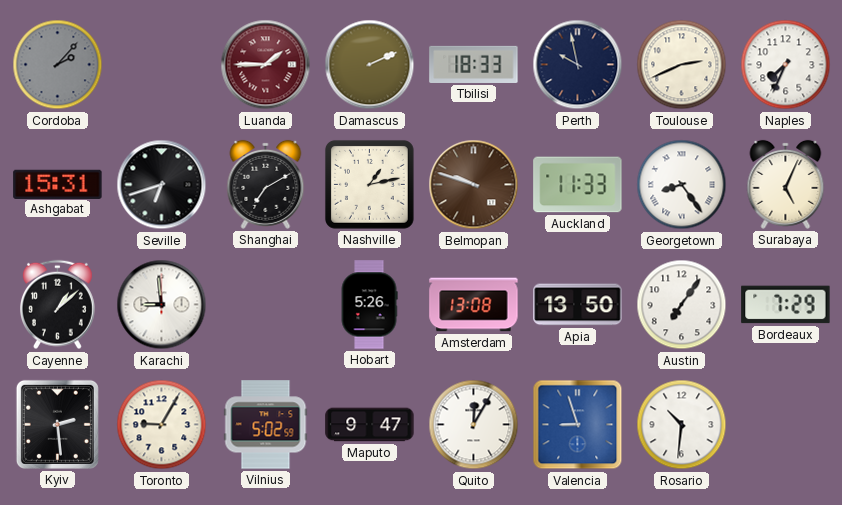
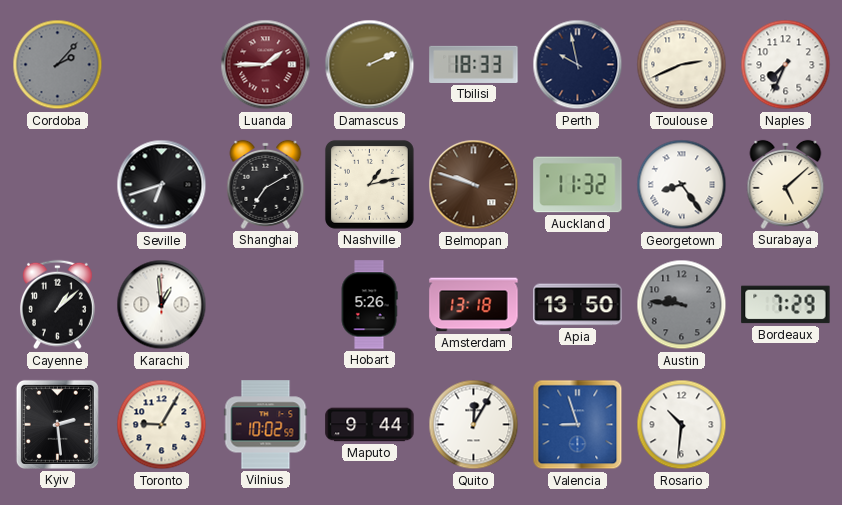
Ashgabat: 15:31 -> none
Auckland: 11:33 -> 11:32
Surabaya: 5:04 -> 5:08
Karachi: 8:59 -> 12:59
Amsterdam: 13:08 -> 13:18
Austin: 7:06 -> 9:46
Austin dial: white -> grey
Vilnius: 5:02 -> 10:02
Maputo: 9:47 -> 9:44
